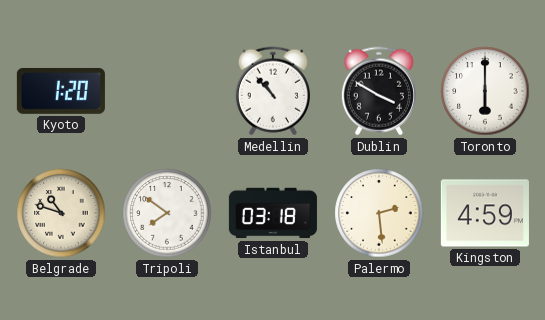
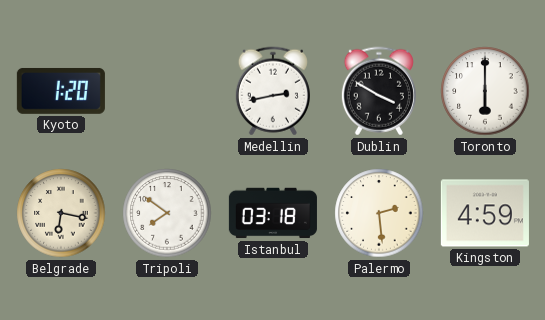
Medellin: 10:53 -> 2:43
Belgrade: 10:48 -> 6:17
